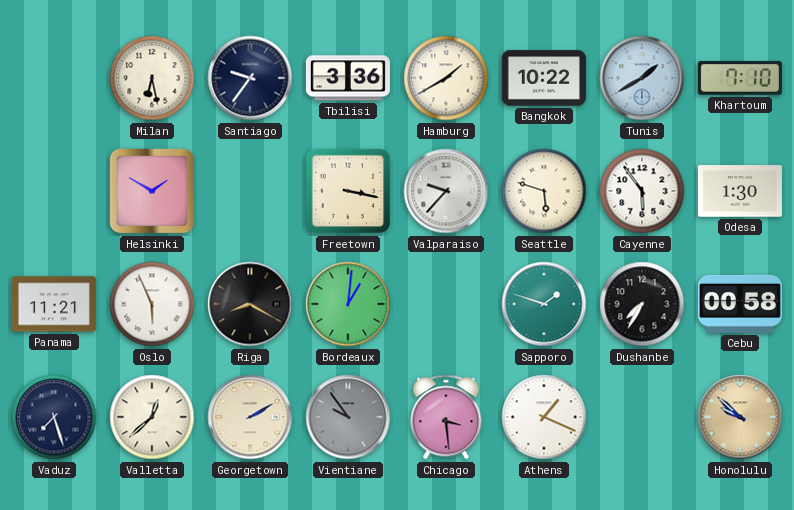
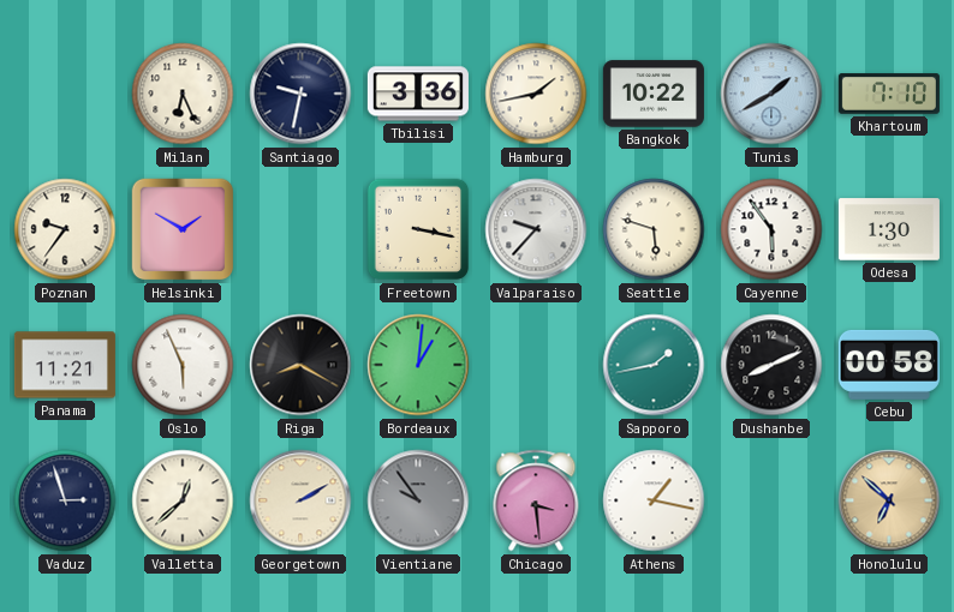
Milan: 6:28 -> 6:26
Santiago: 9:36 -> 9:32
Hamburg: 1:40 -> 1:43
Poznan: none -> 9:36
Sapporo: 1:48 -> 1:43
Dushanbe: 7:35 -> 8:11
Vaduz: 7:27 -> 2:57
Athens: 1:19 -> 1:17
Honolulu: 9:52 -> 6:52
